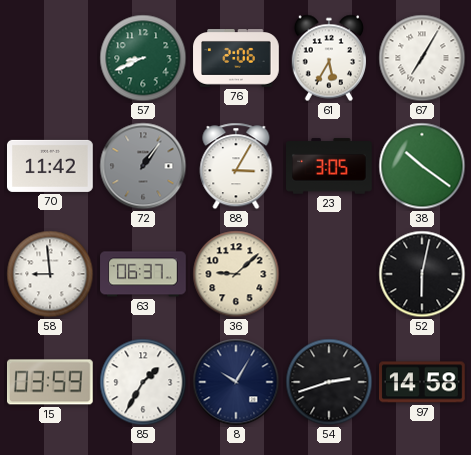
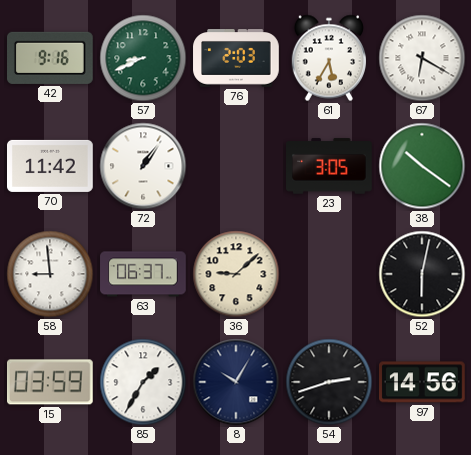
42: none -> 9:16
76: 2:06 -> 2:03
67: 7:05 -> 6:20
72 dial: grey -> white
88: 3:05 -> none
97: 14:58 -> 14:56
